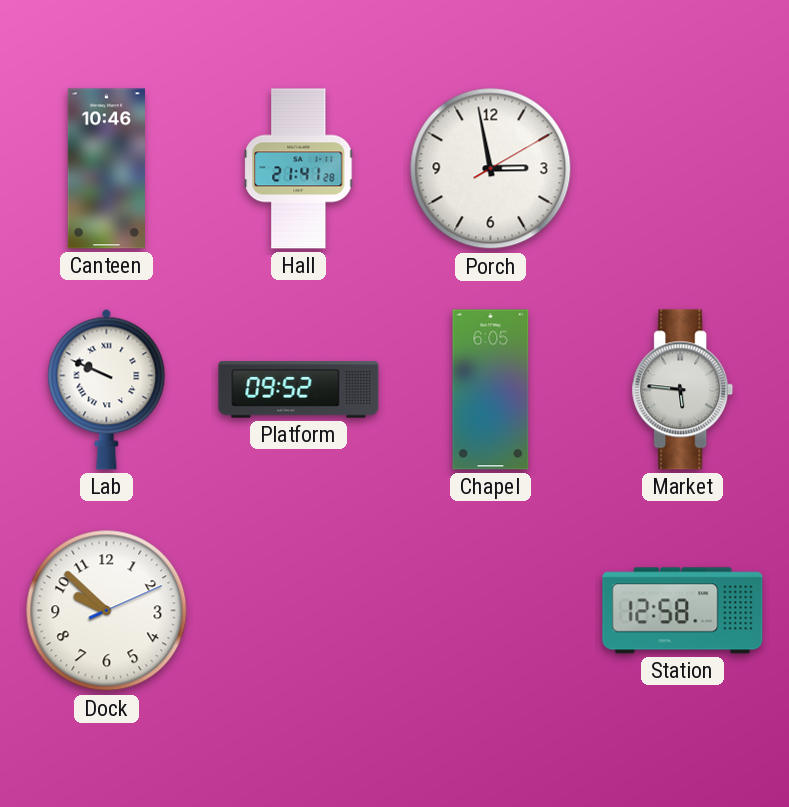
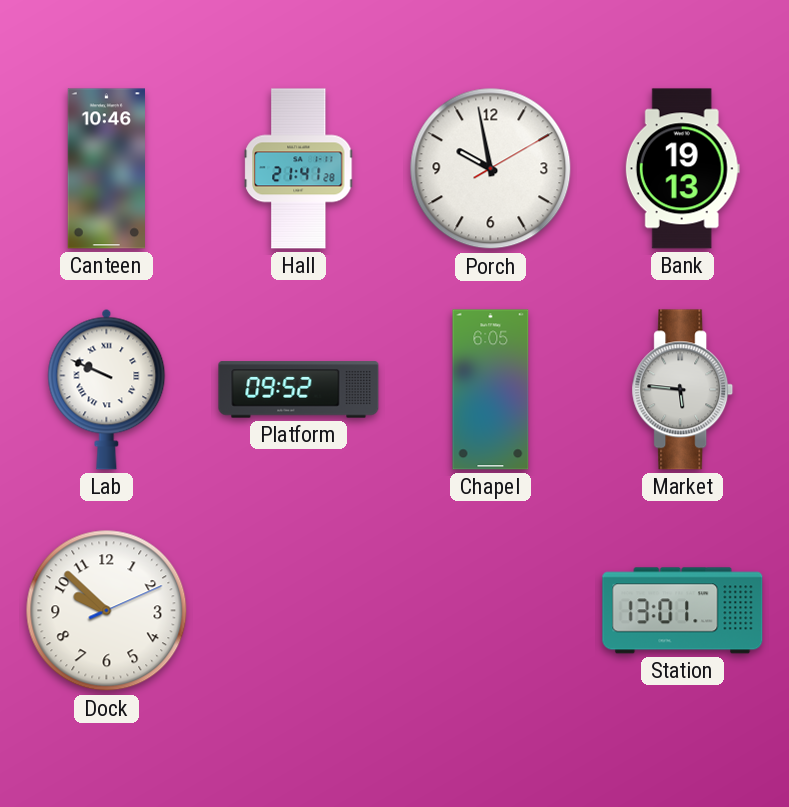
Porch: 2:58 -> 9:58
Bank: none -> 19:13
Station: 12:58 -> 13:01
